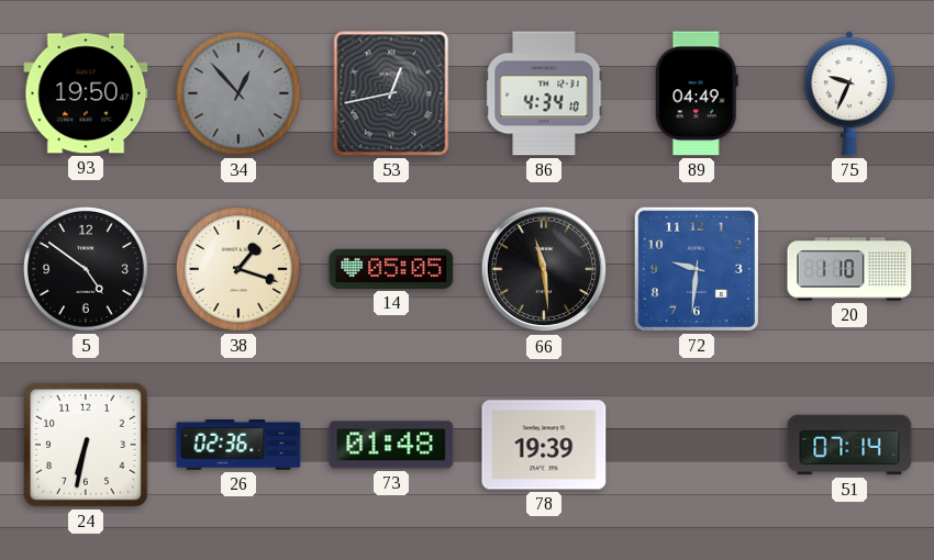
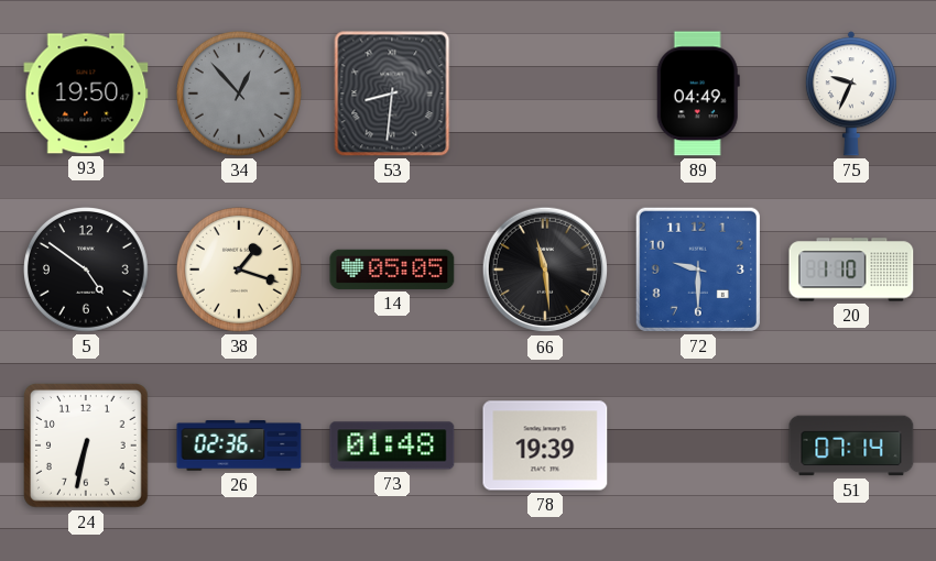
53: 12:43 -> 8:31
86: 4:34 -> none
72: 9:31 -> 9:30
